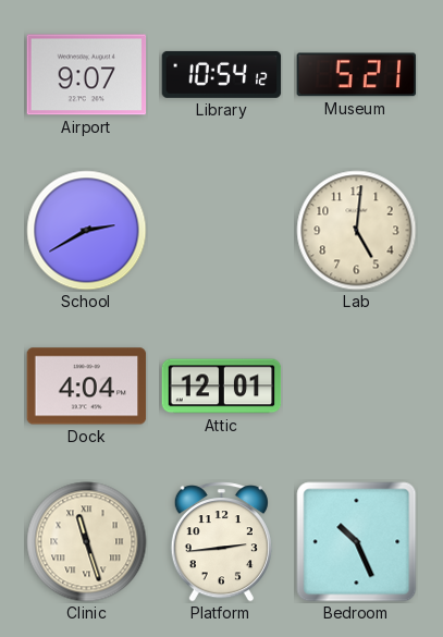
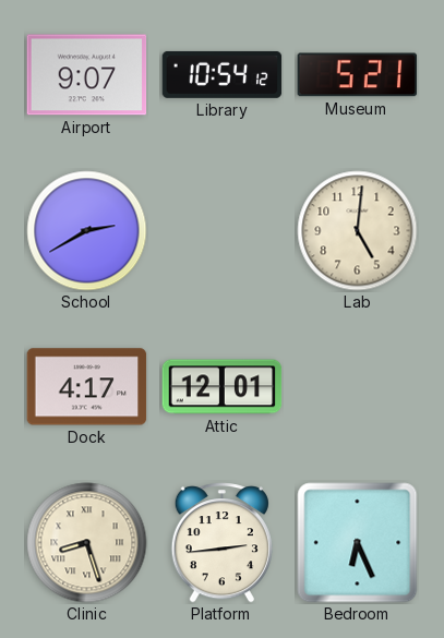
Dock: 4:04 -> 4:17
Clinic: 11:27 -> 8:27
Bedroom: 10:26 -> 6:26
